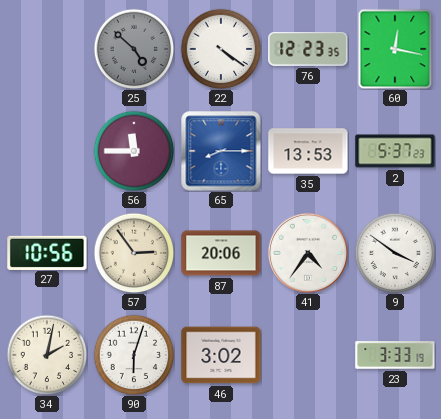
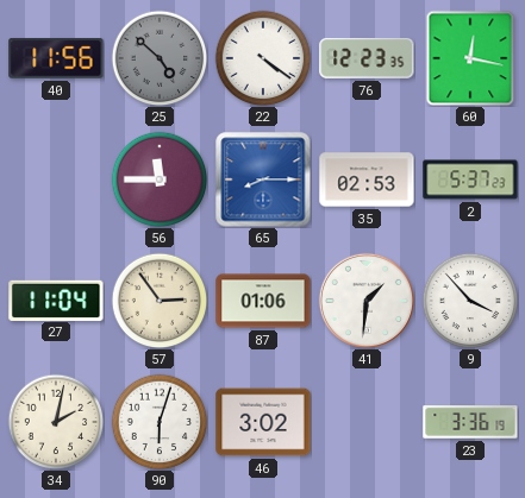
40: none -> 11:56
35: 13:53 -> 02:53
27: 10:56 -> 11:04
87: 20:06 -> 01:06
41: 4:36 -> 1:31
9: 3:51 -> 3:53
23: 3:33 -> 3:36
